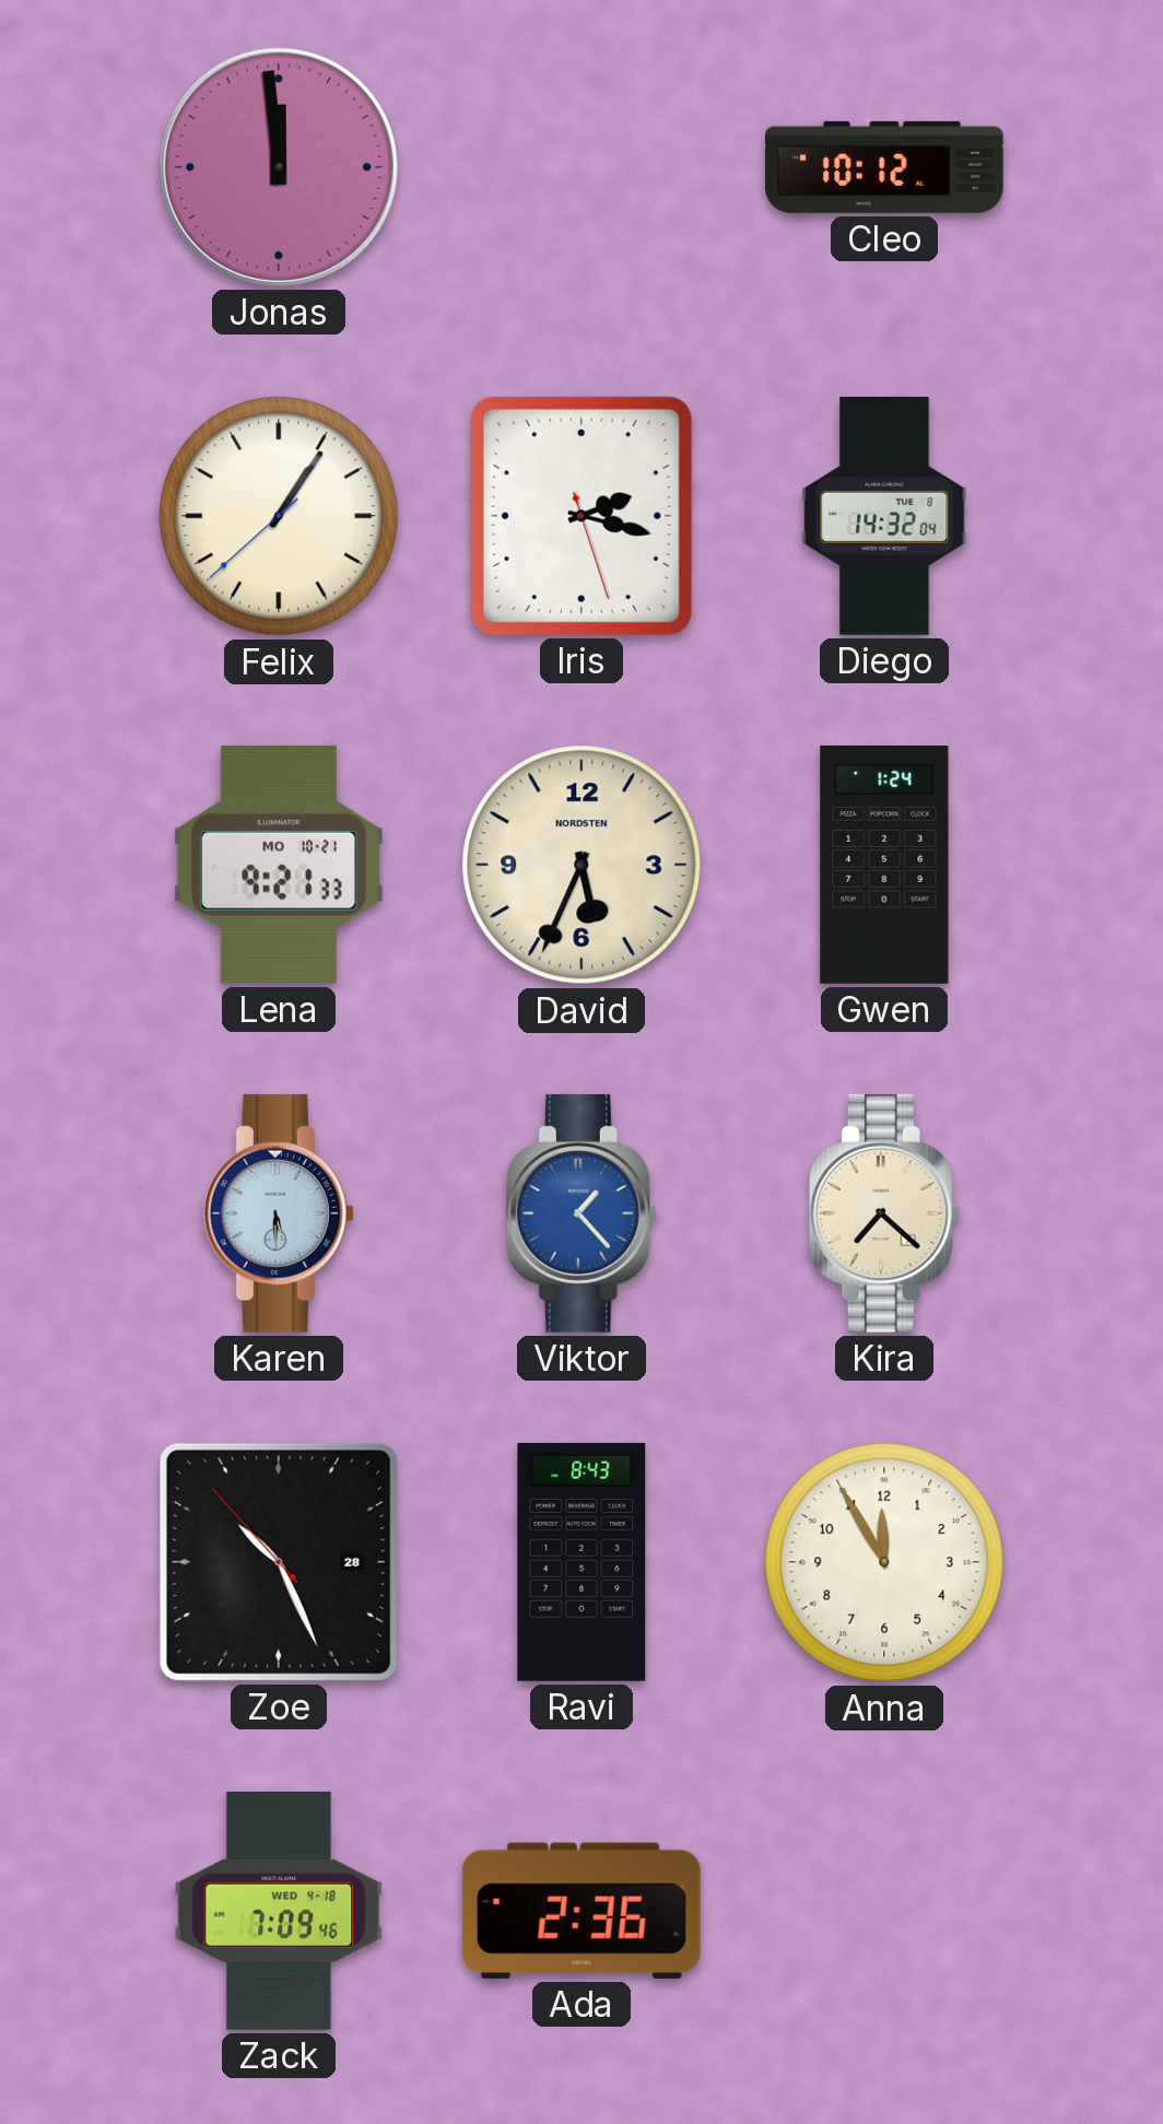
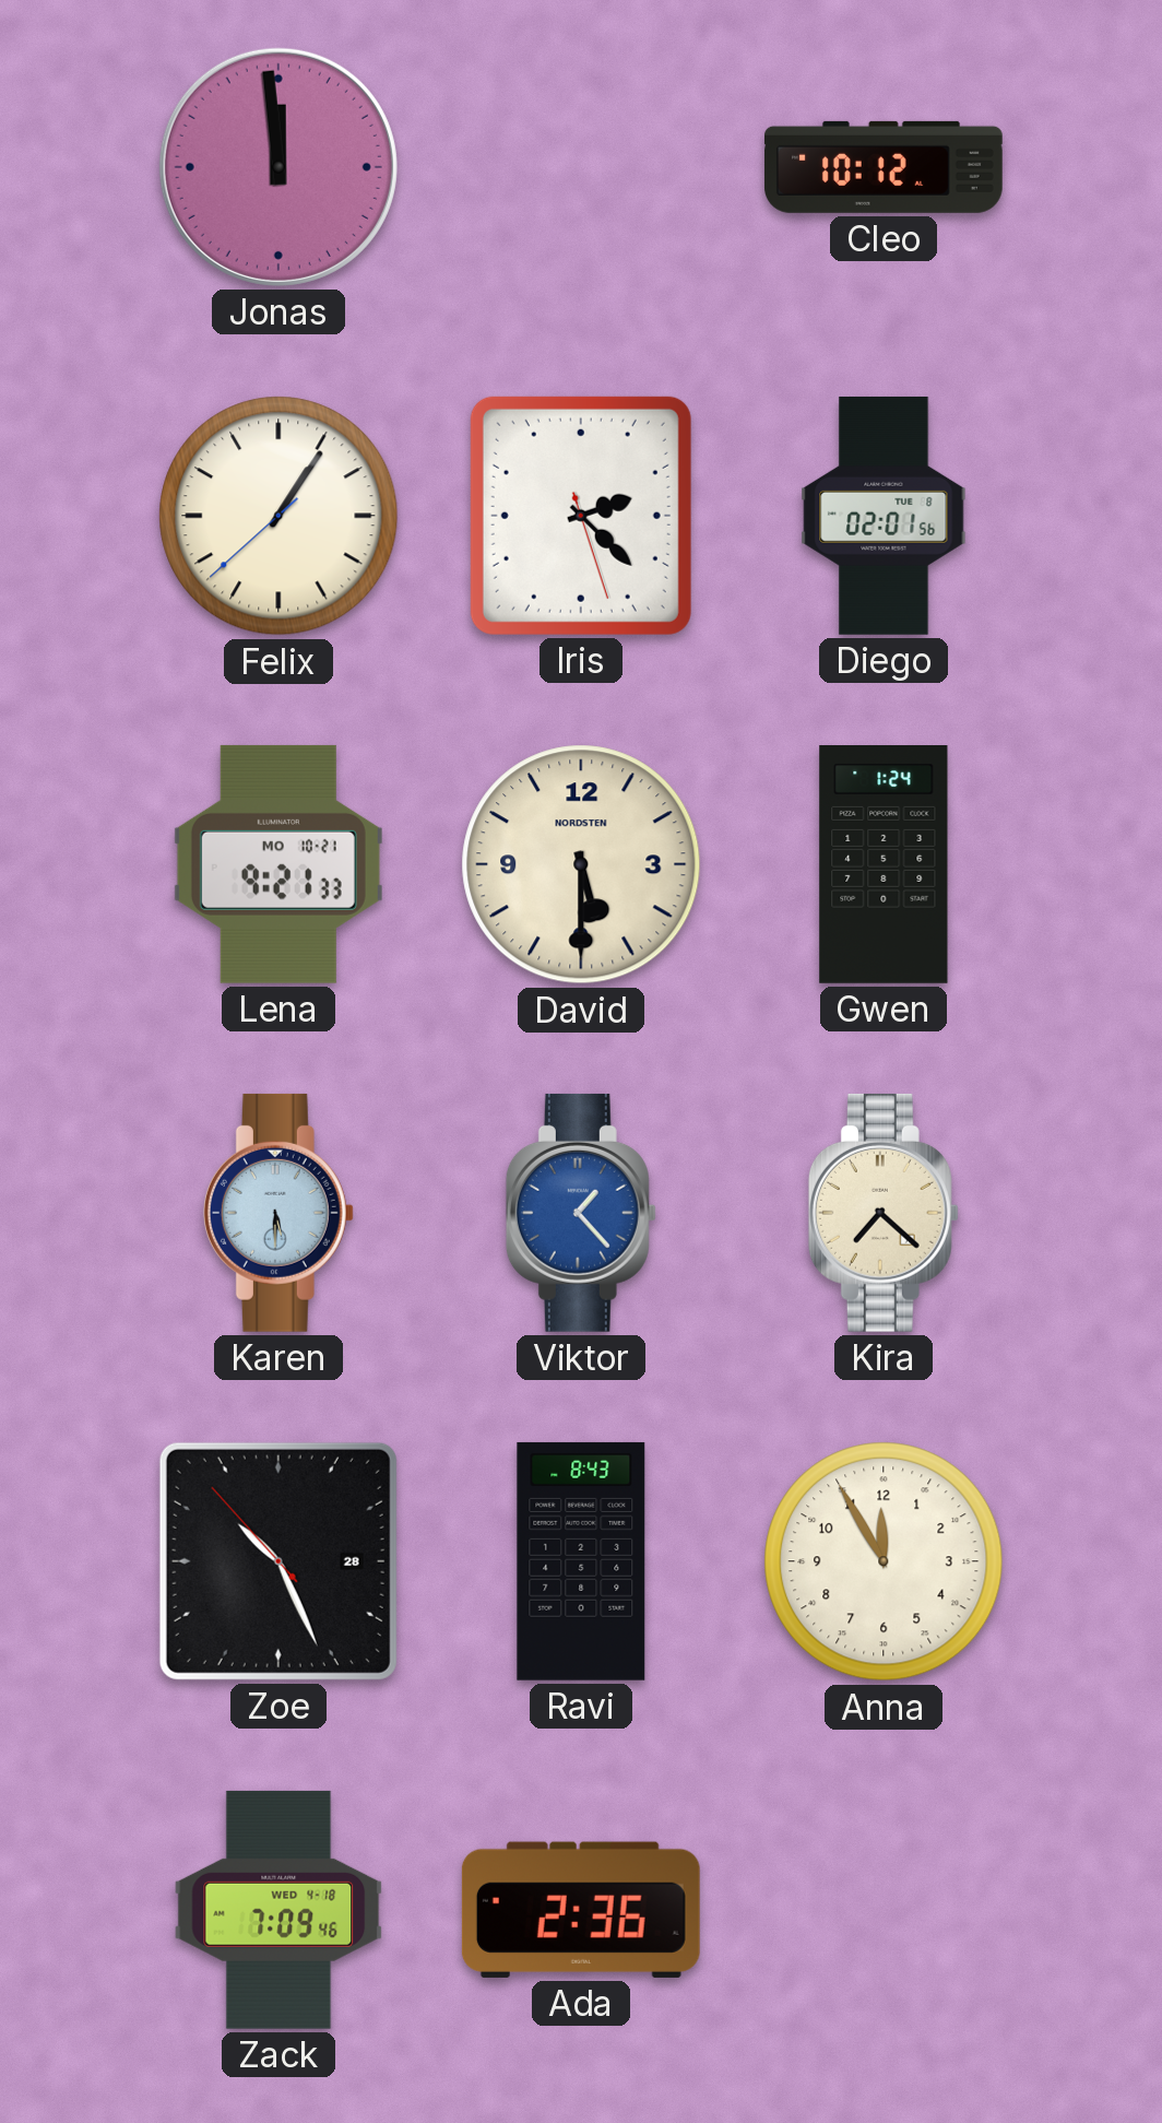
Iris: 2:17 -> 2:22
Diego: 14:32 -> 02:01
David: 5:34 -> 5:30
